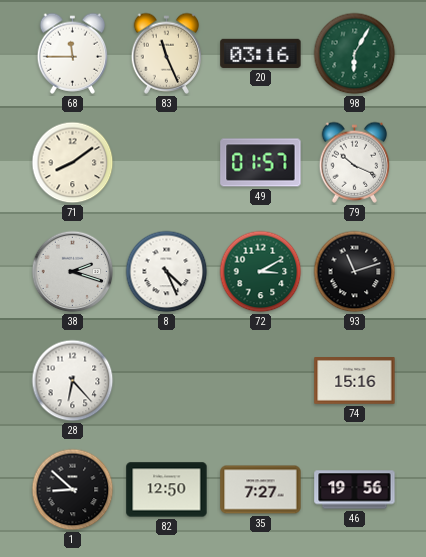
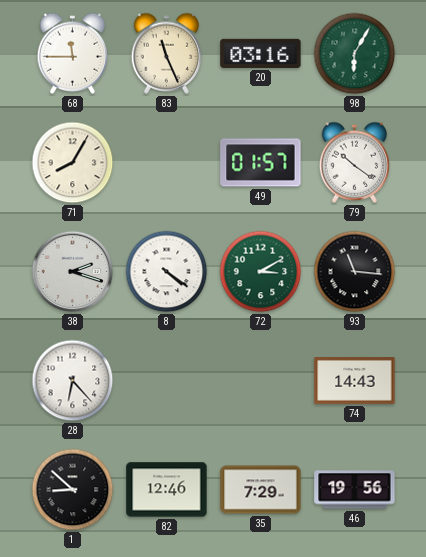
71: 8:09 -> 8:05
79: 10:19 -> 10:21
8: 4:26 -> 4:21
93: 11:12 -> 11:16
74: 15:16 -> 14:43
82: 12:50 -> 12:46
35: 7:27 -> 7:29
